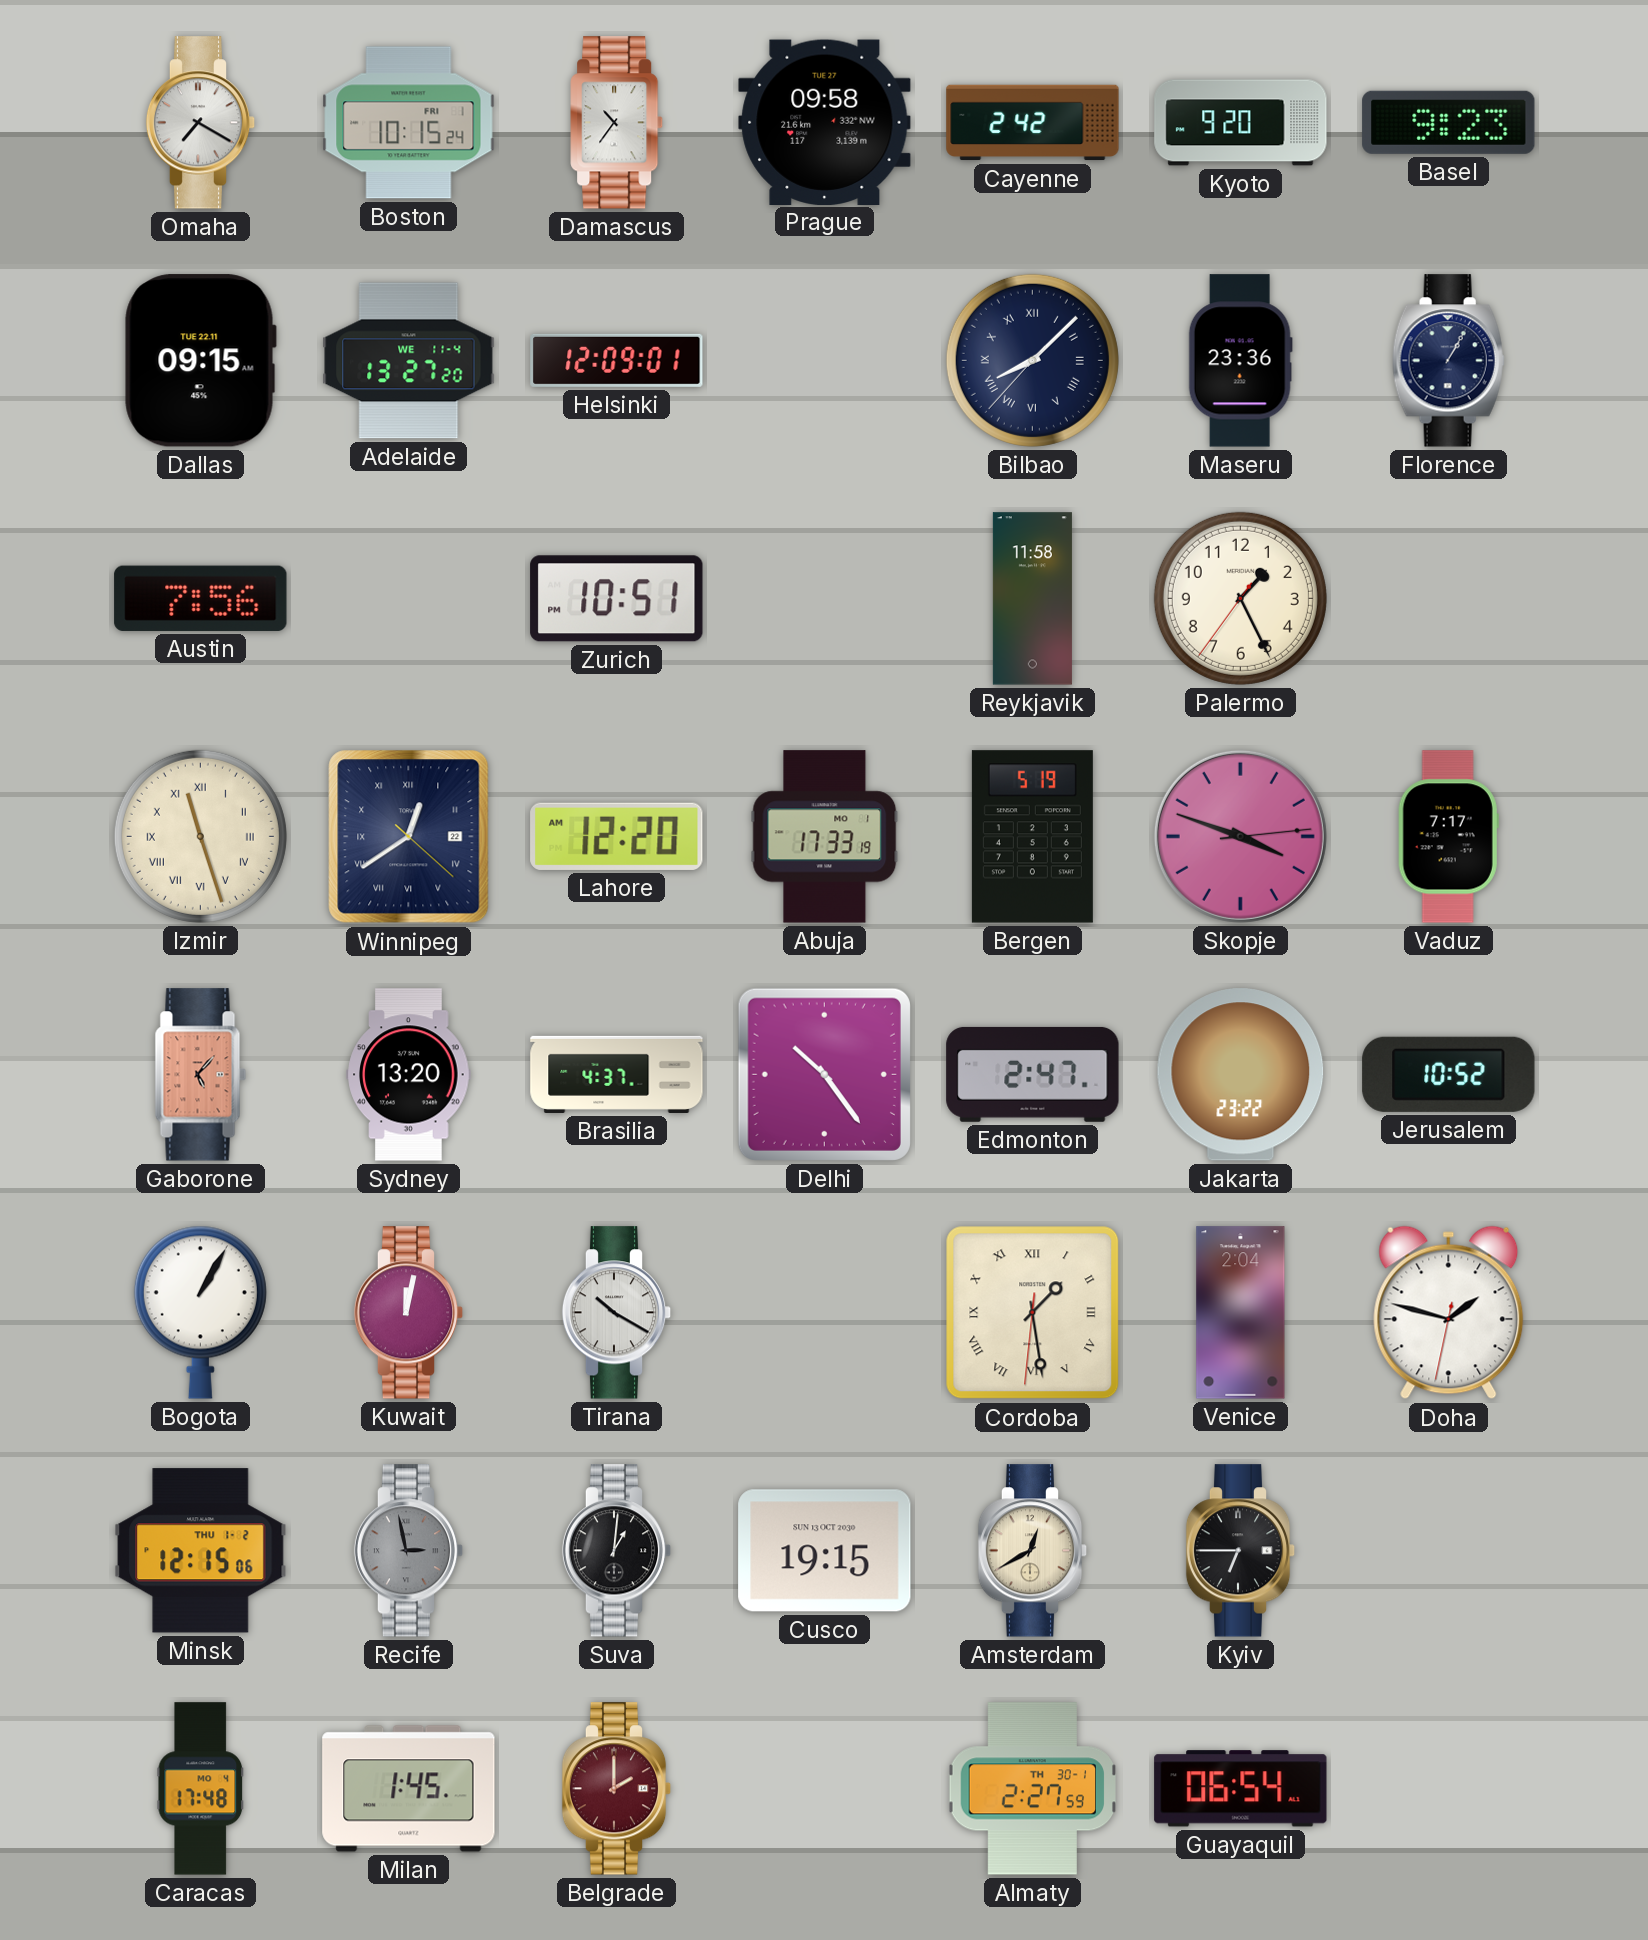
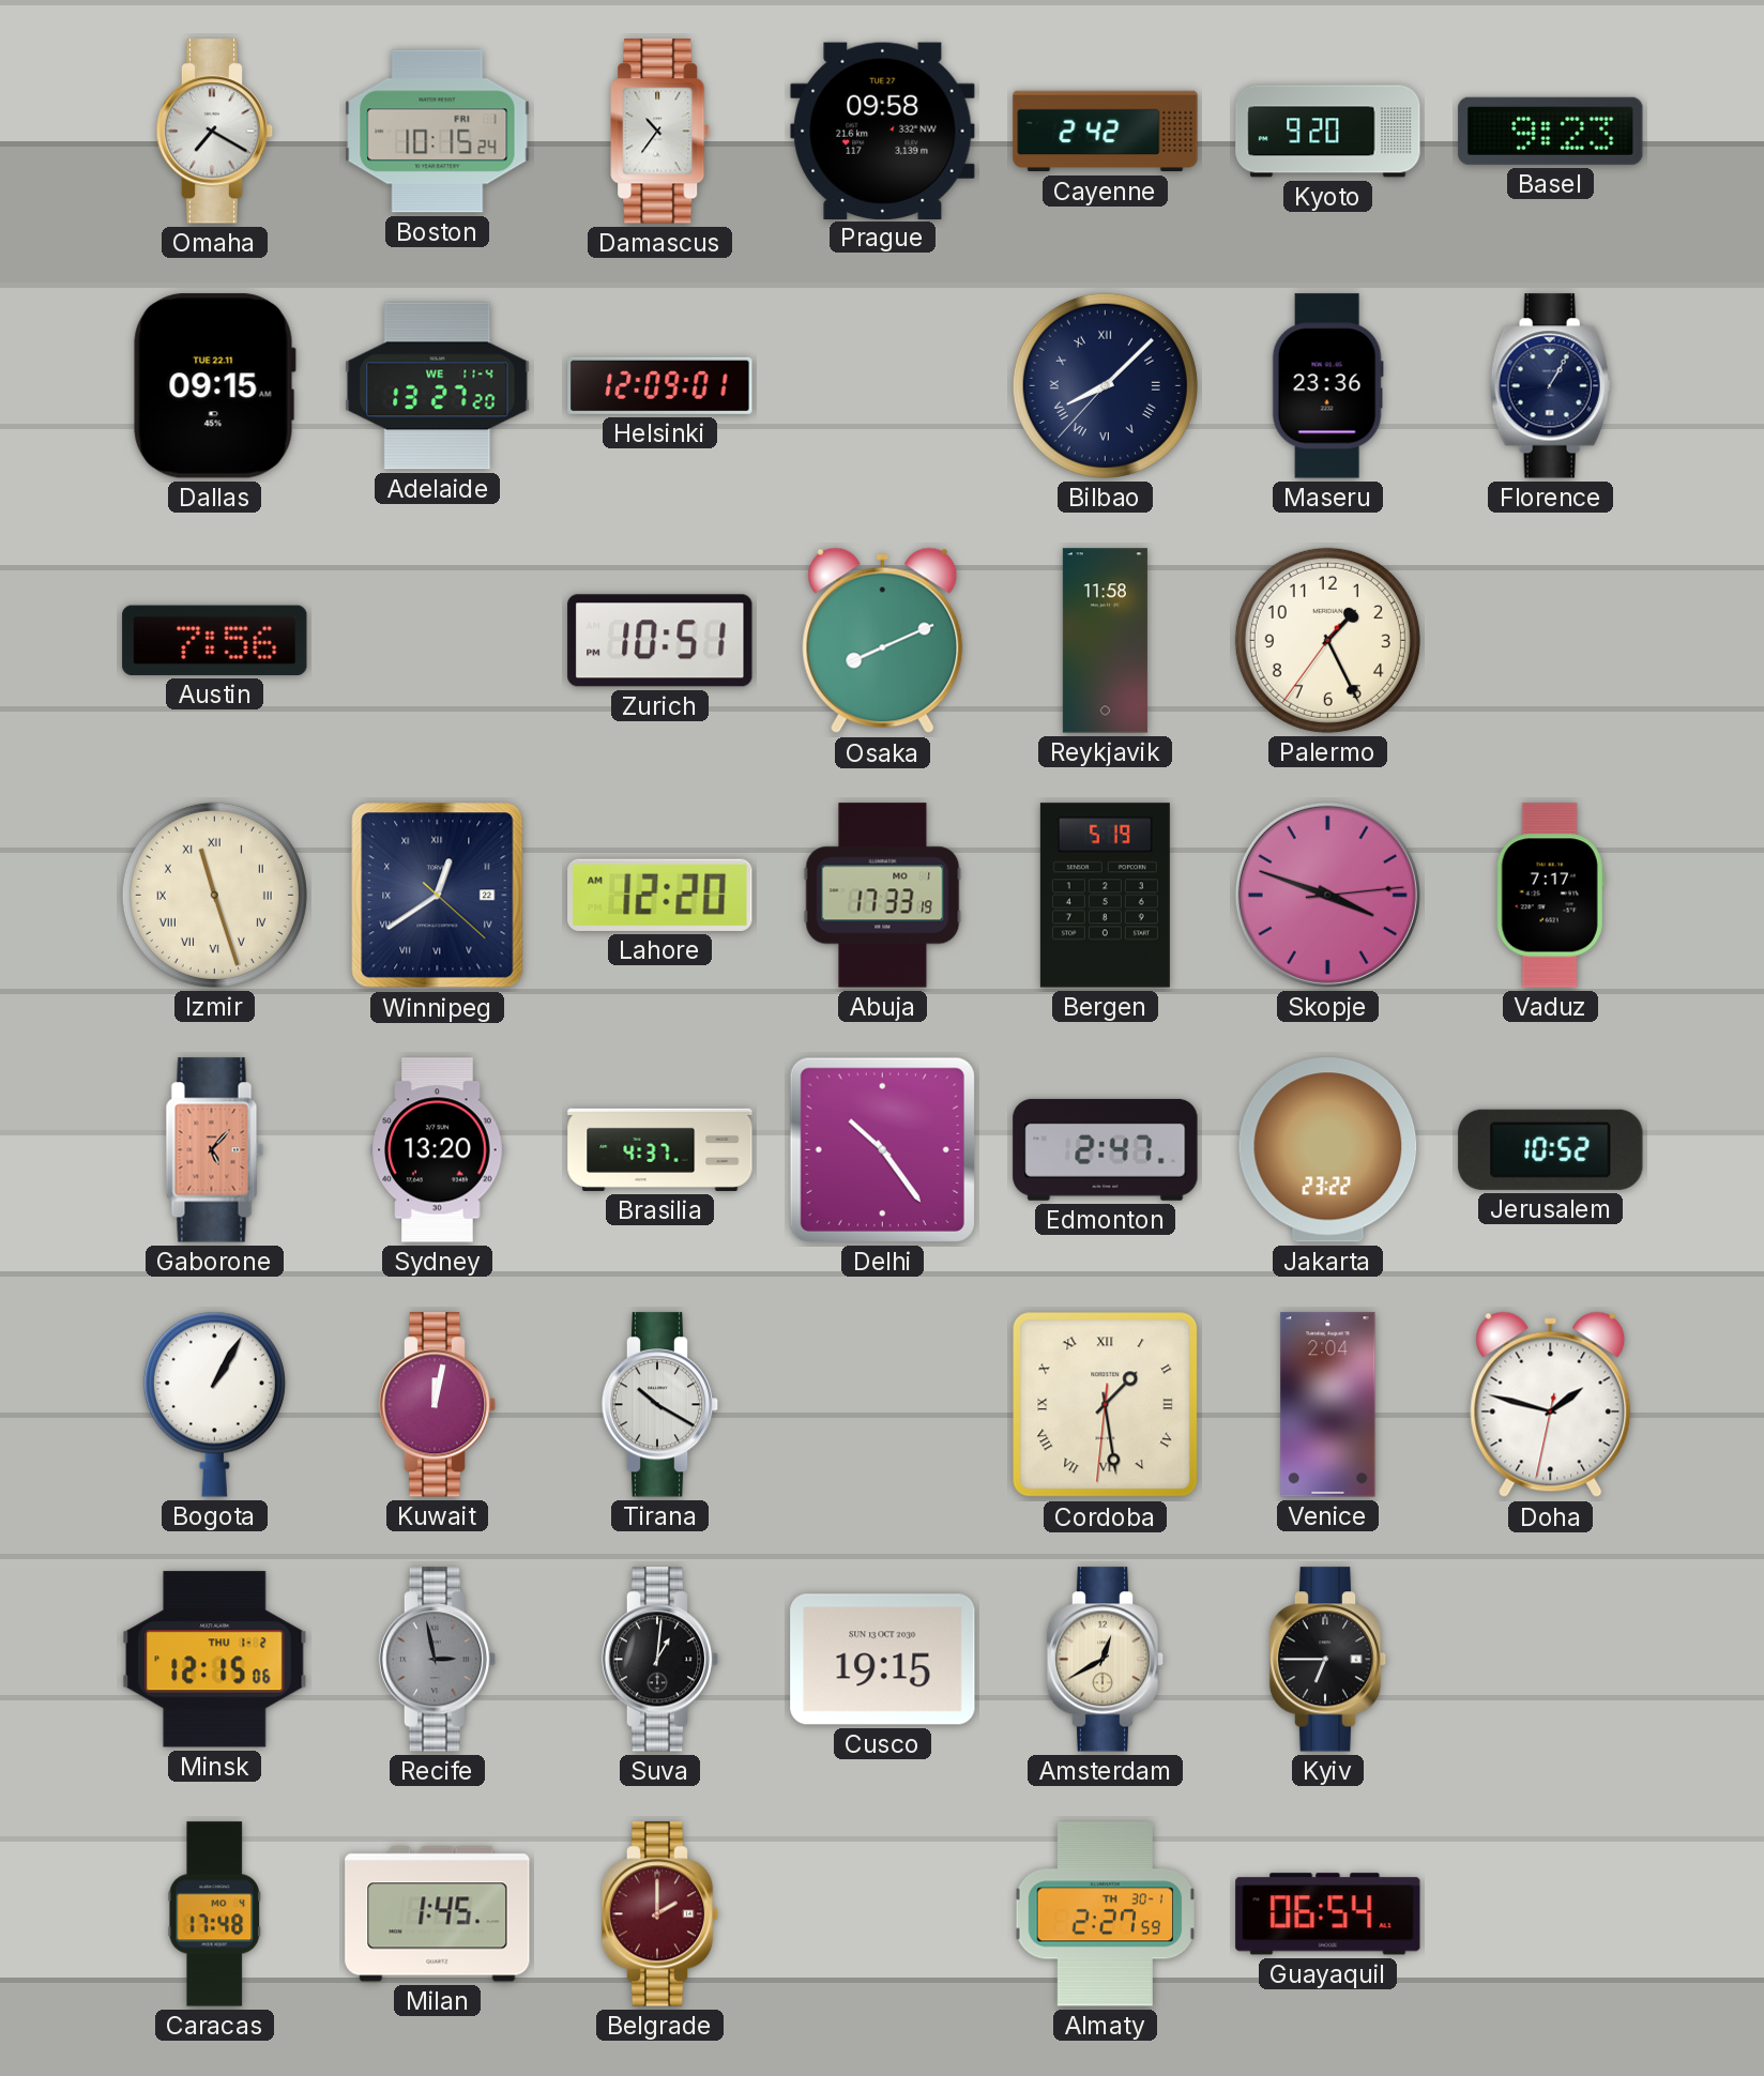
Osaka: none -> 8:11
